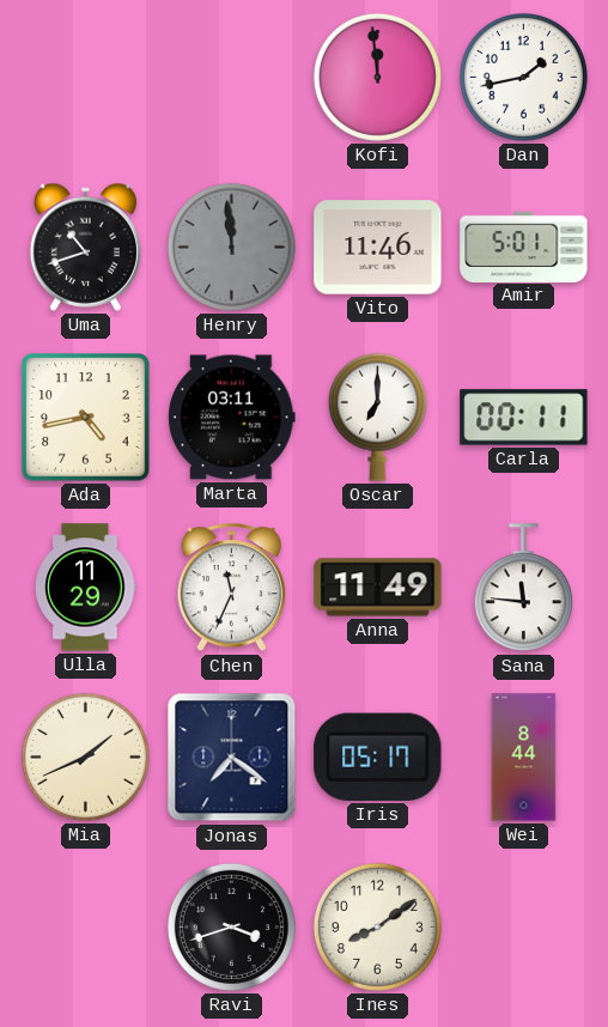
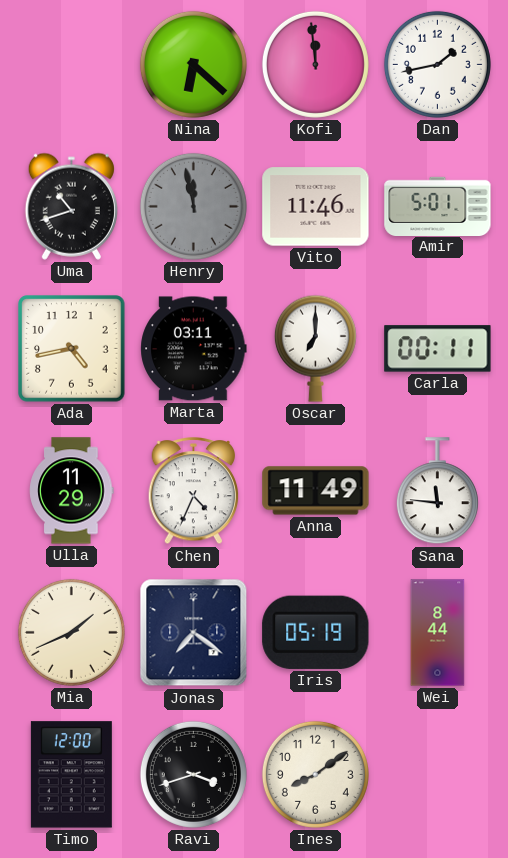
Nina: none -> 6:22
Henry: 11:59 -> 11:58
Chen: 11:34 -> 4:34
Iris: 05:17 -> 05:19
Timo: none -> 12:00
